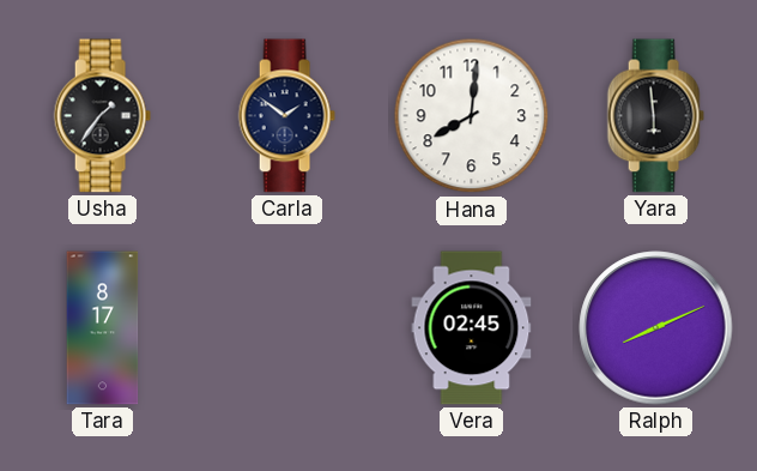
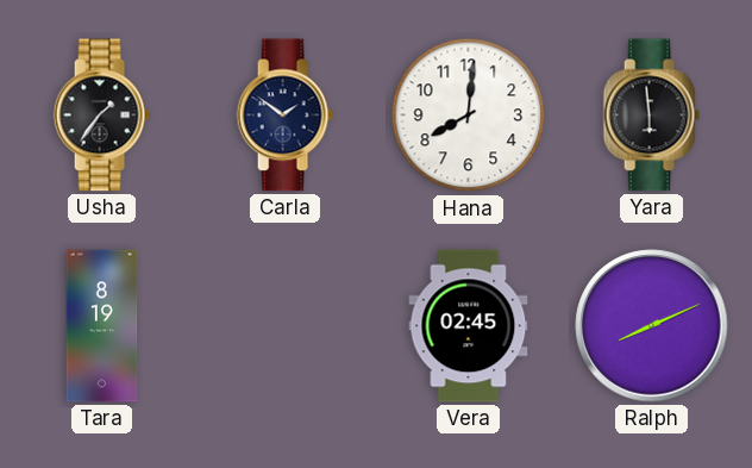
Tara: 8:17 -> 8:19
